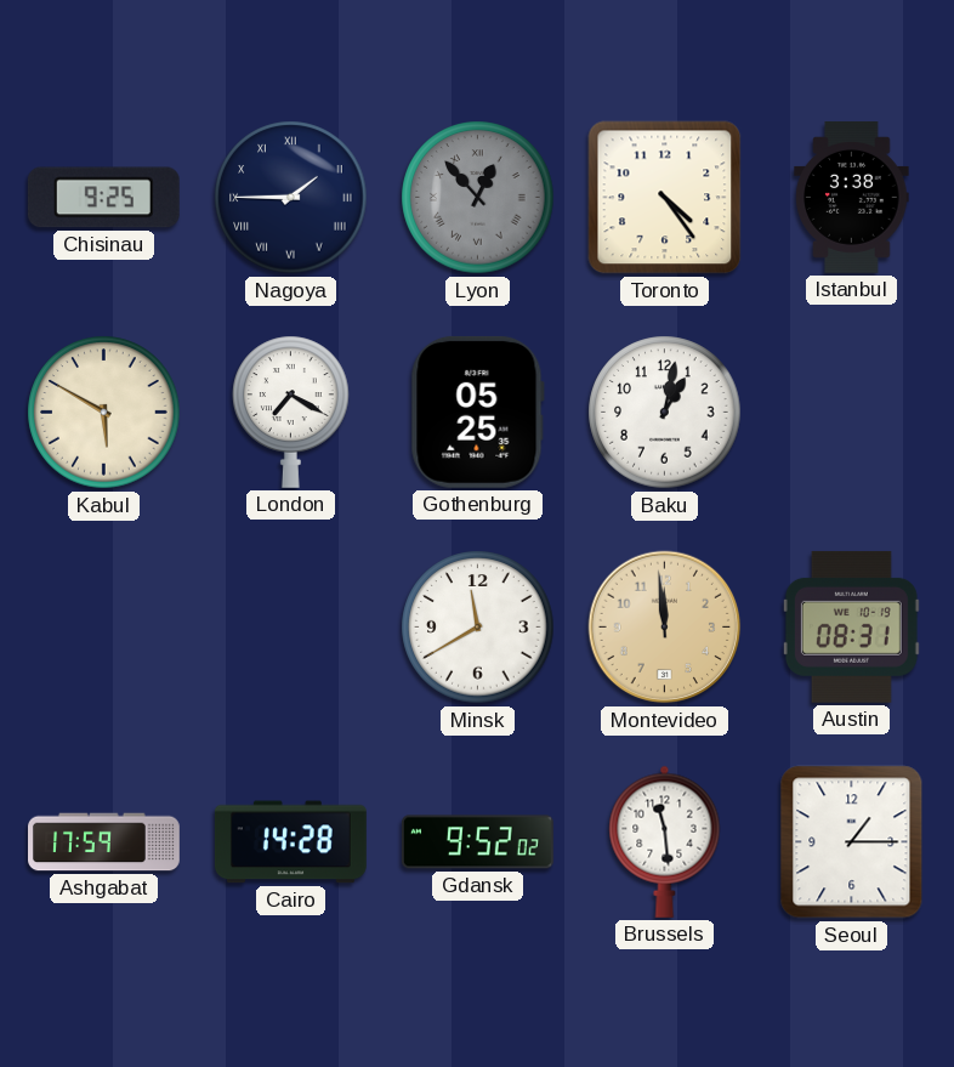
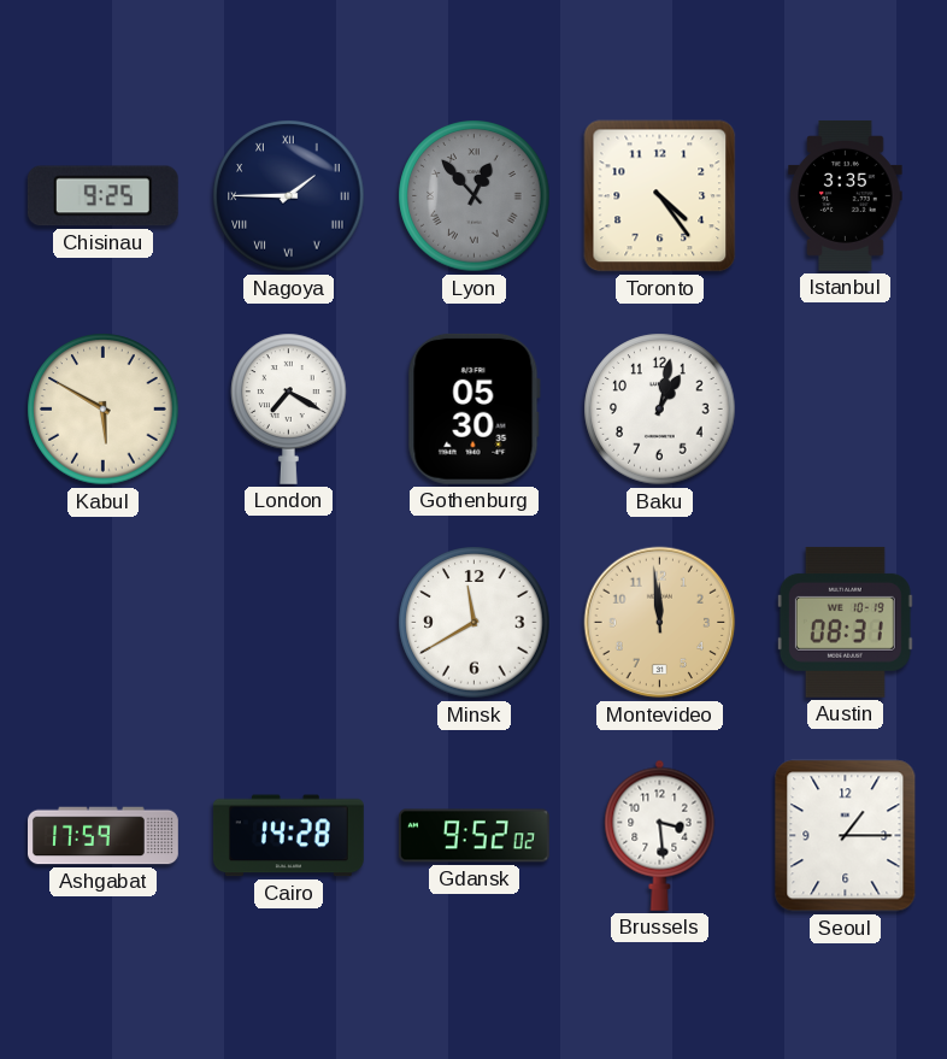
Istanbul: 3:38 -> 3:35
Gothenburg: 05:25 -> 05:30
Brussels: 11:29 -> 3:29
